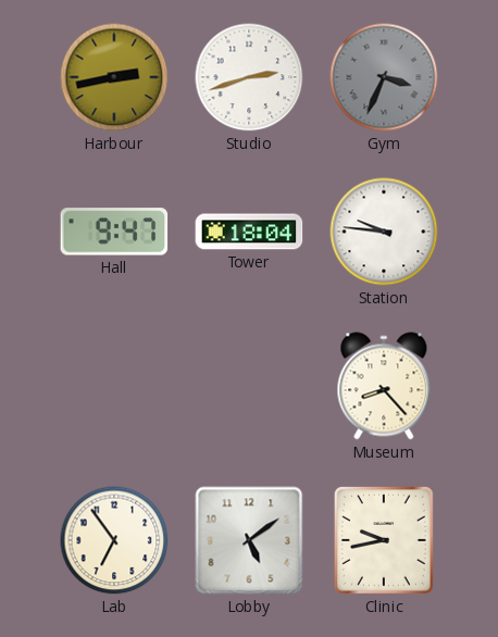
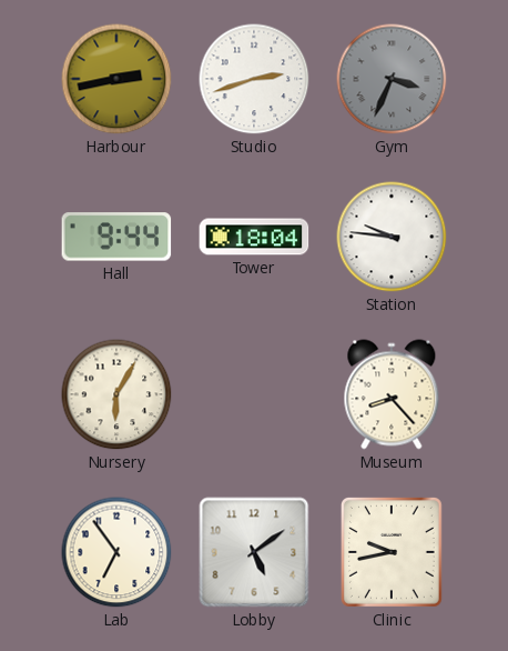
Hall: 9:47 -> 9:44
Nursery: none -> 6:05
